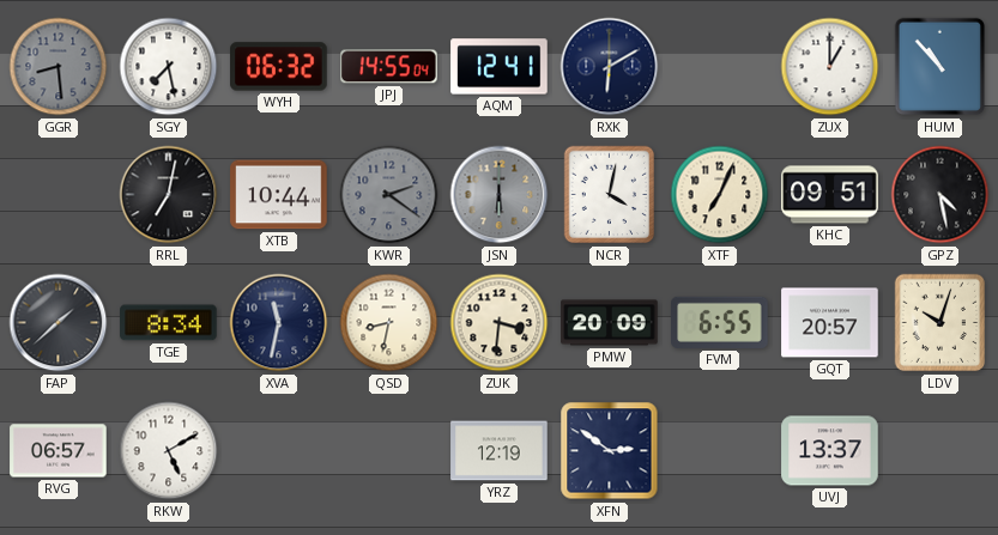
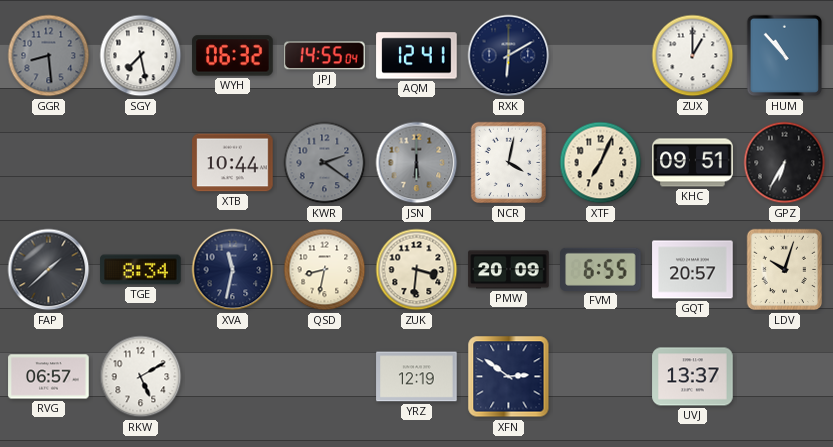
RRL: 7:02 -> none
GPZ: 4:28 -> 6:35
